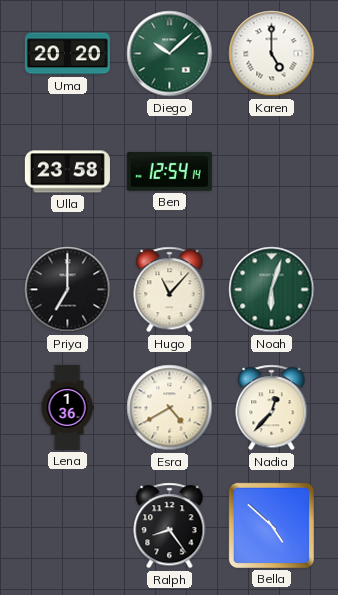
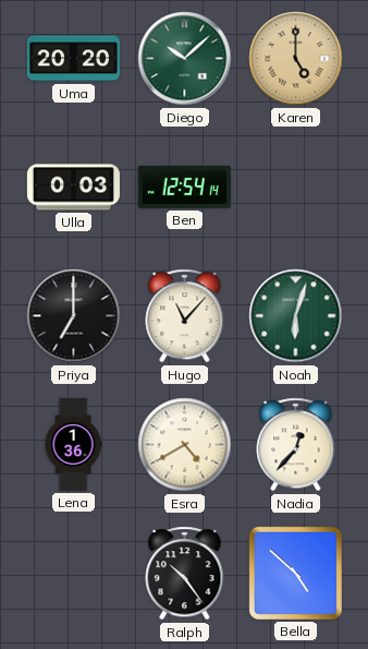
Karen dial: white -> champagne
Ulla: 23:58 -> 0:03
Ralph: 8:24 -> 10:24
